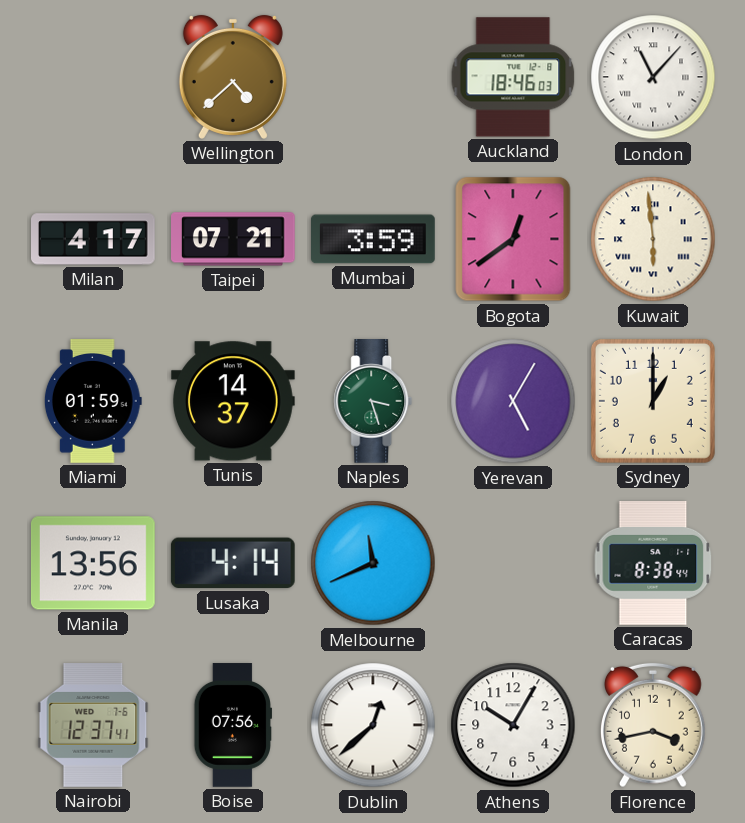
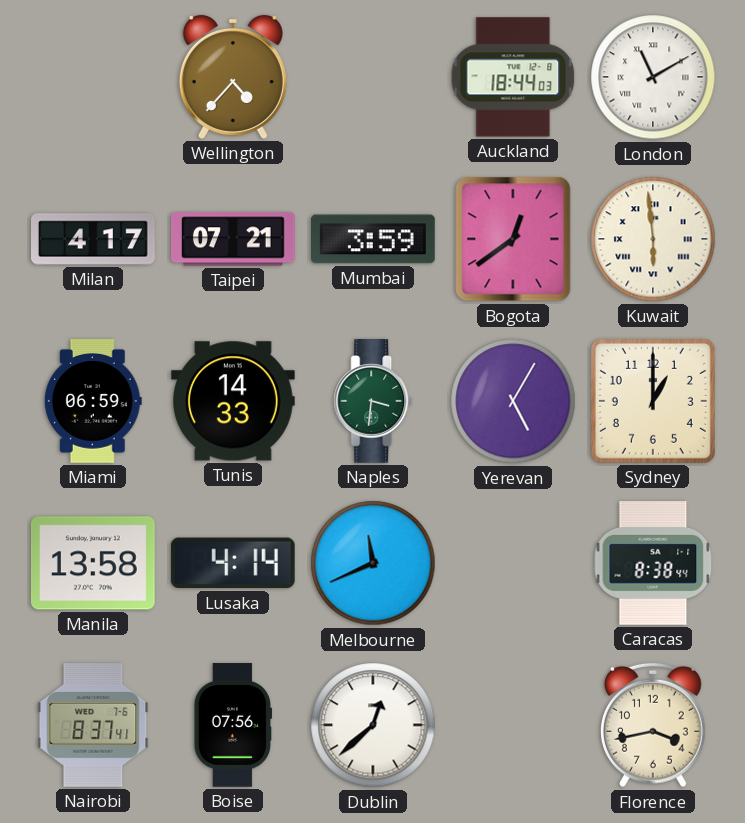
Wellington: 4:38 -> 4:37
Auckland: 18:46 -> 18:44
London: 11:07 -> 11:10
Miami: 01:59 -> 06:59
Tunis: 14:37 -> 14:33
Naples: 3:27 -> 3:31
Manila: 13:56 -> 13:58
Nairobi: 12:37 -> 8:37
Athens: 10:05 -> none
